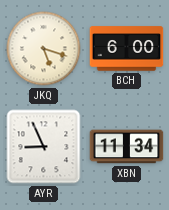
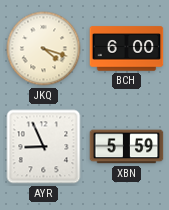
JKQ: 5:18 -> 4:18
XBN: 11:34 -> 5:59
